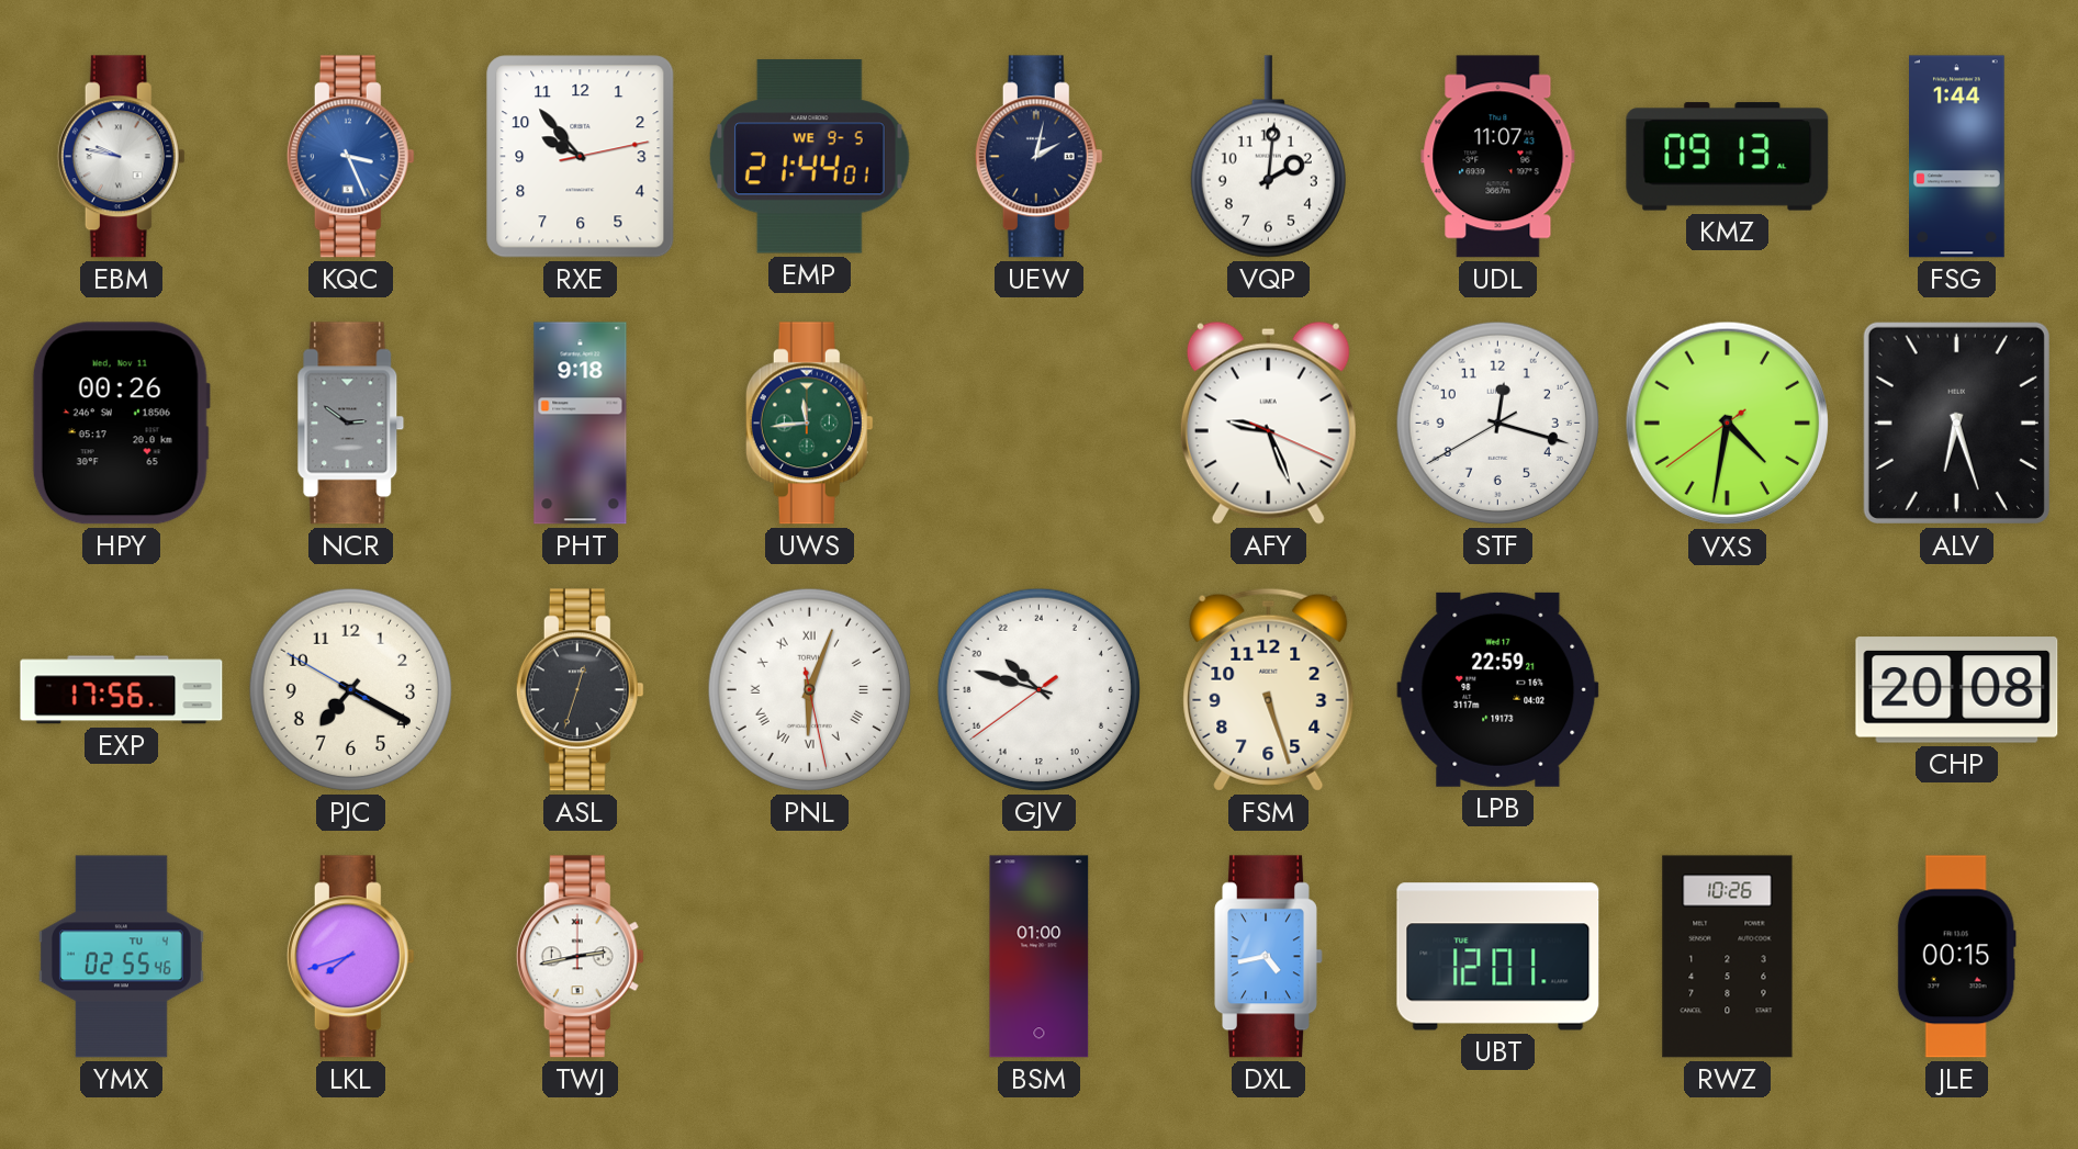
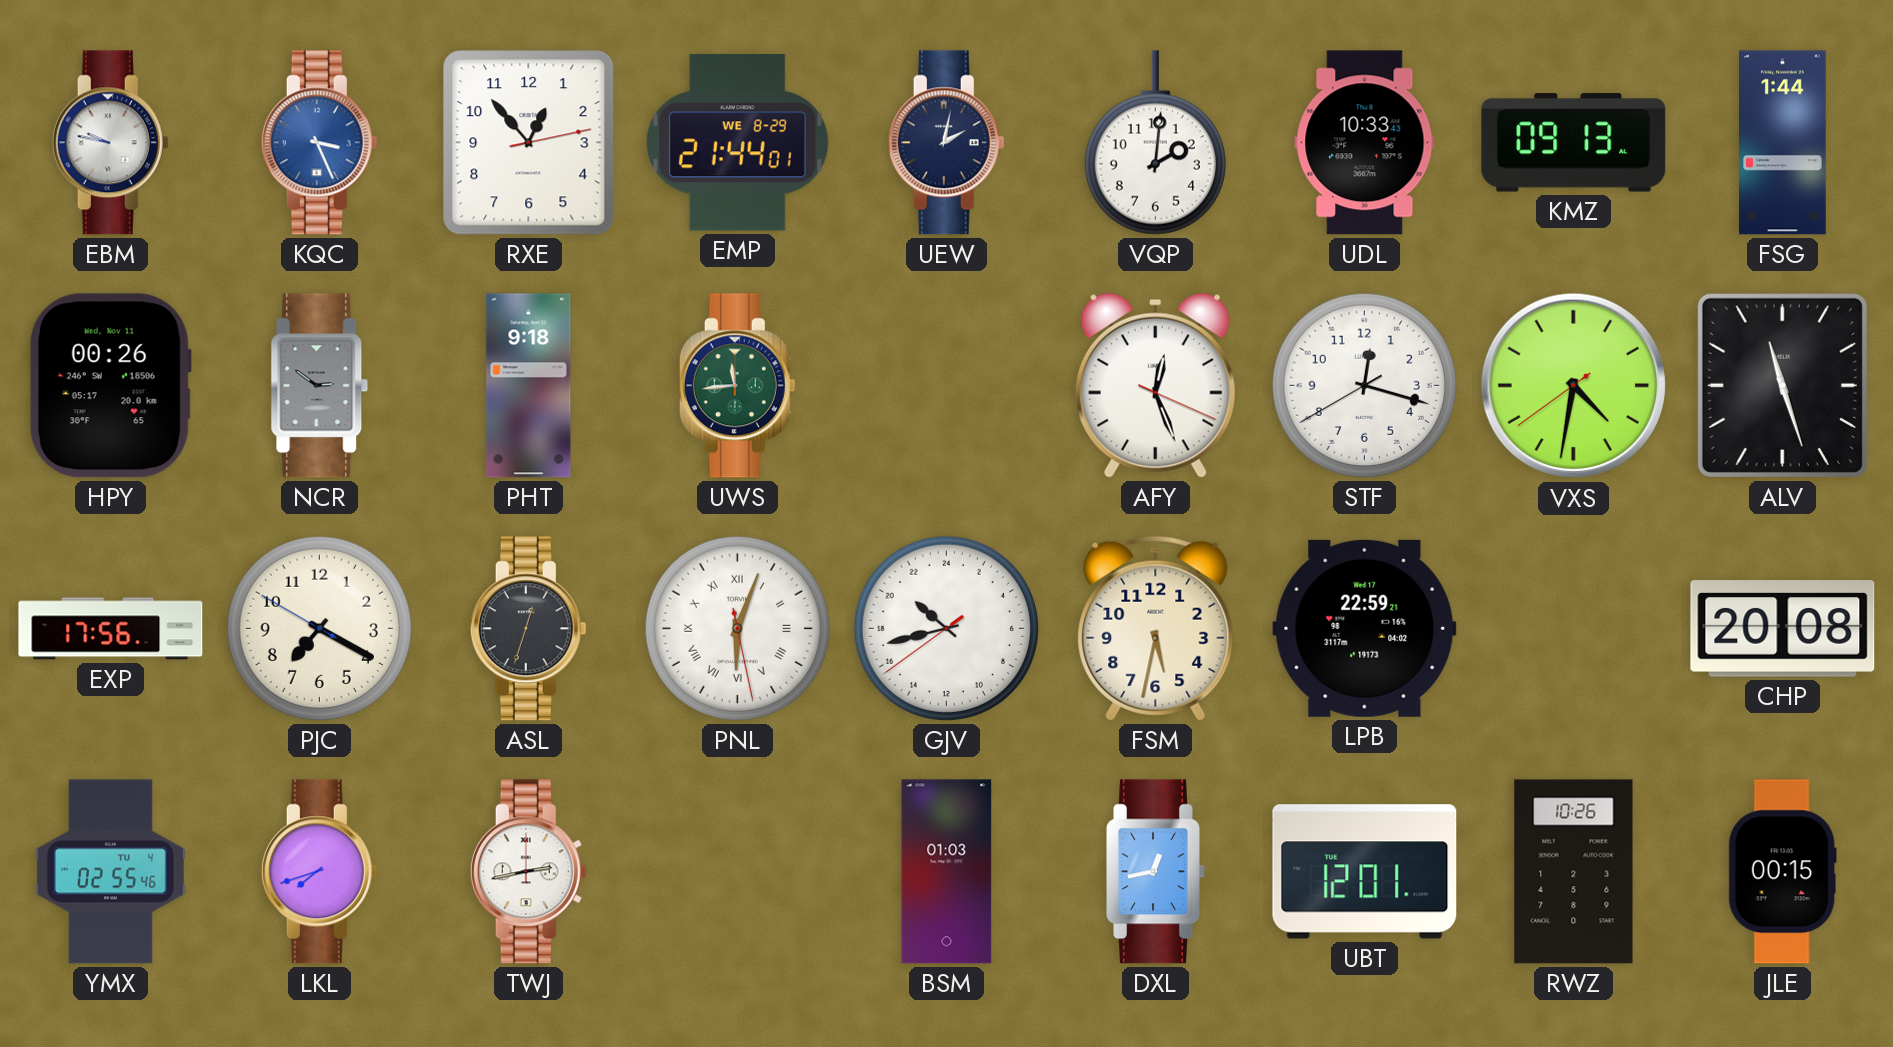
RXE: 9:53 -> 12:53
EMP date: WE 9-5 -> WE 8-29
UDL: 11:07 -> 10:33
AFY: 9:26 -> 12:26
ALV: 6:27 -> 11:27
GJV: 20:47 -> 20:42
FSM: 5:27 -> 5:32
BSM: 01:00 -> 01:03
DXL: 4:43 -> 12:43
